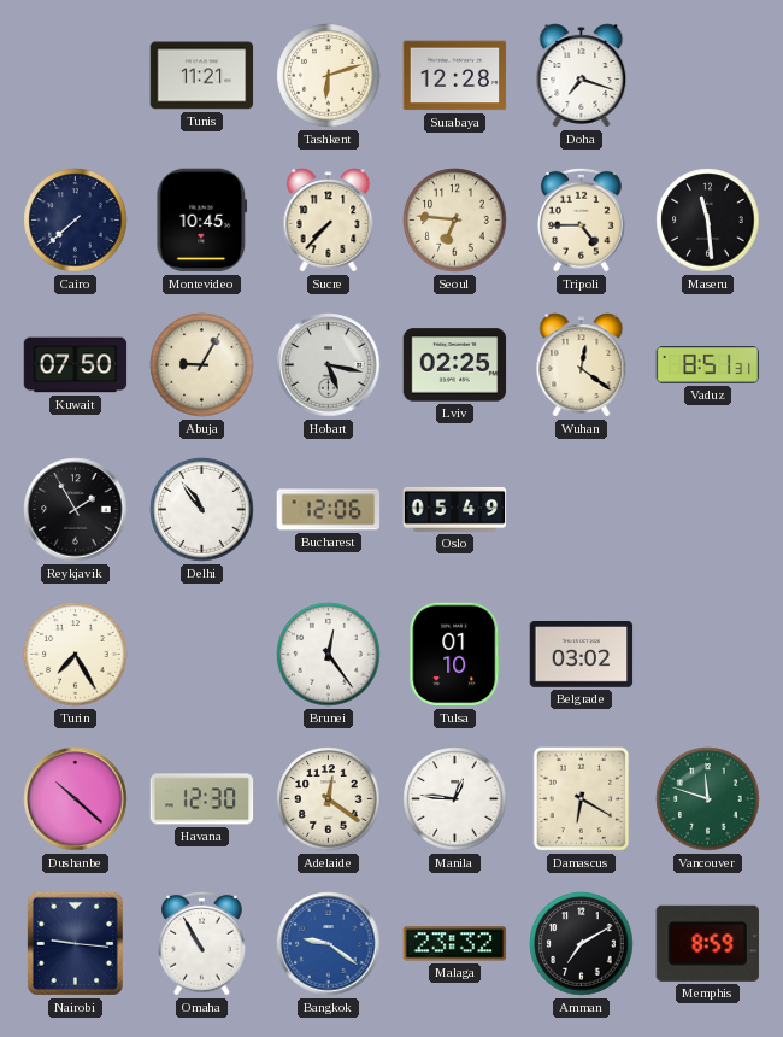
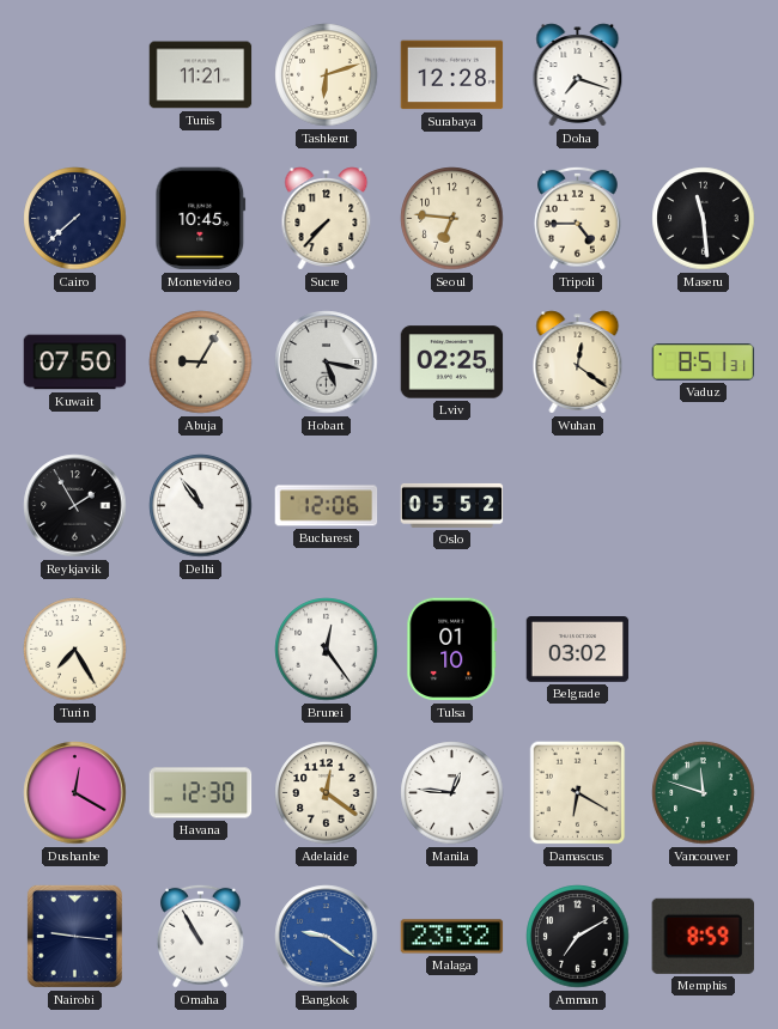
Oslo: 05:49 -> 05:52
Dushanbe: 10:22 -> 12:20
